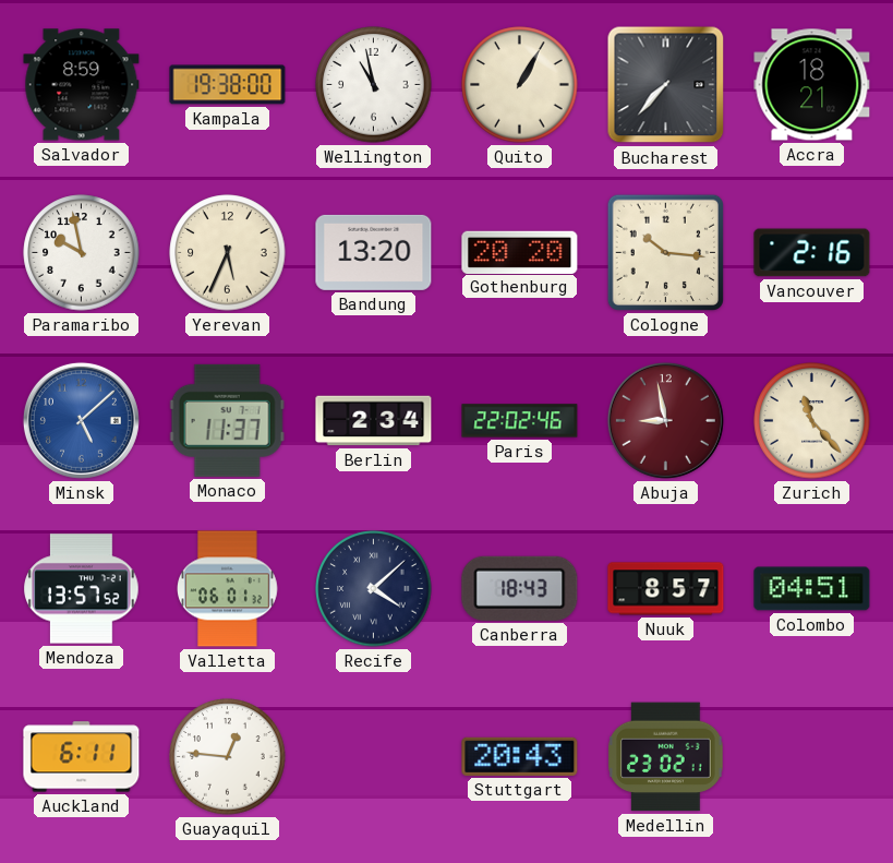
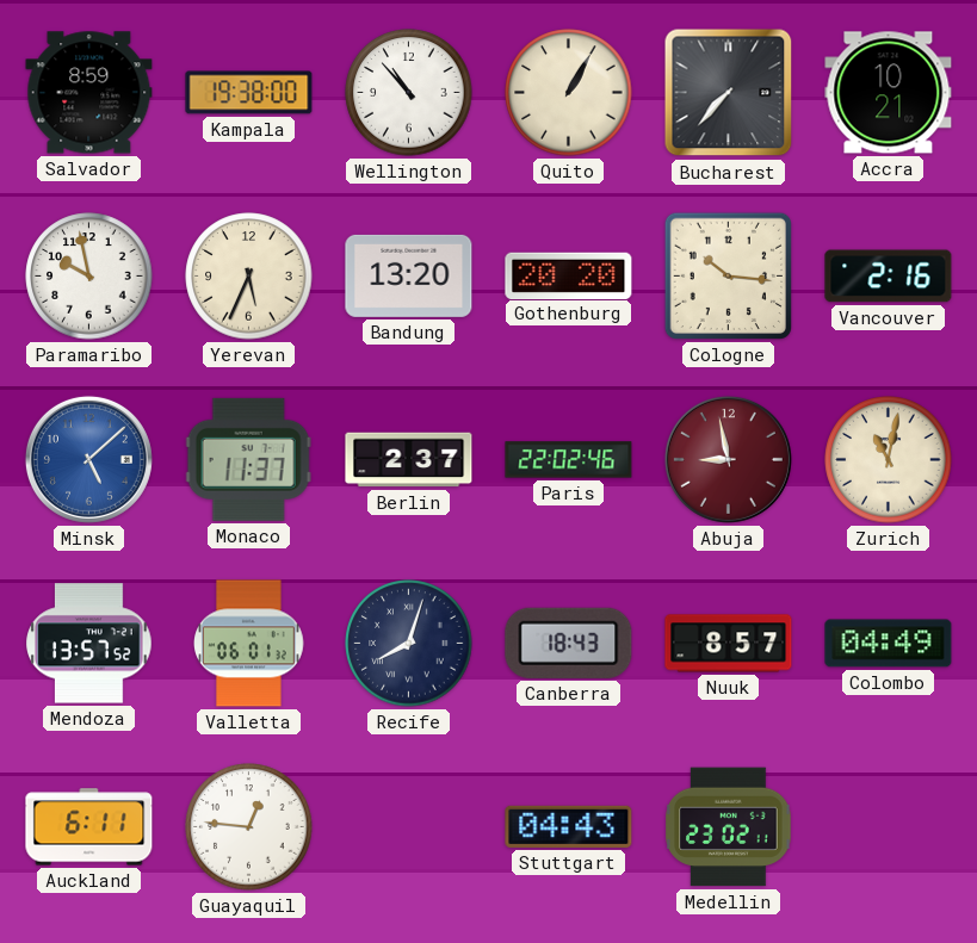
Wellington: 10:58 -> 10:53
Accra: 18:21 -> 10:21
Berlin: 2:34 -> 2:37
Zurich: 11:23 -> 11:02
Recife: 4:08 -> 8:03
Colombo: 04:51 -> 04:49
Stuttgart: 20:43 -> 04:43
